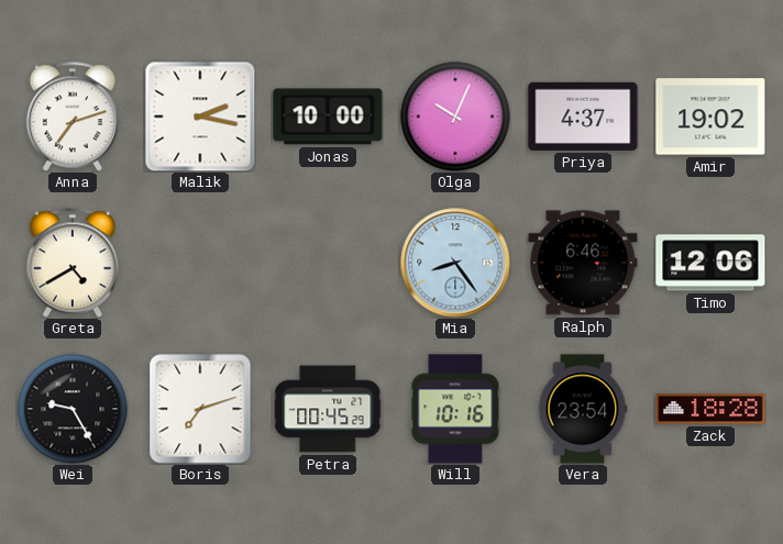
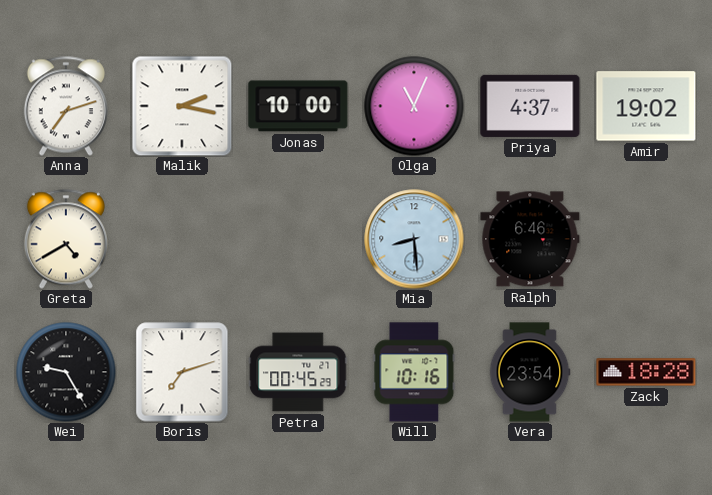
Olga: 10:04 -> 11:04
Mia: 8:24 -> 8:29
Timo: 12:06 -> none
